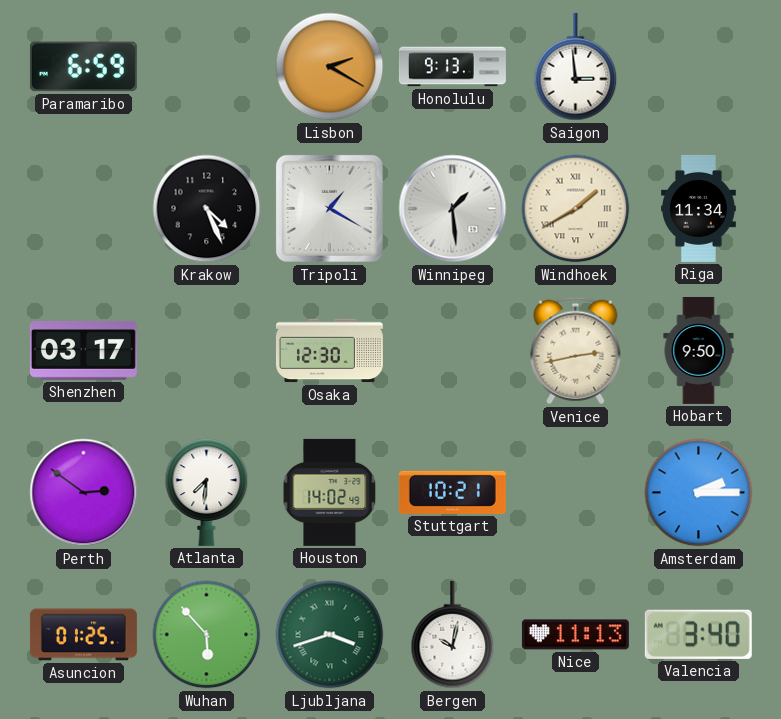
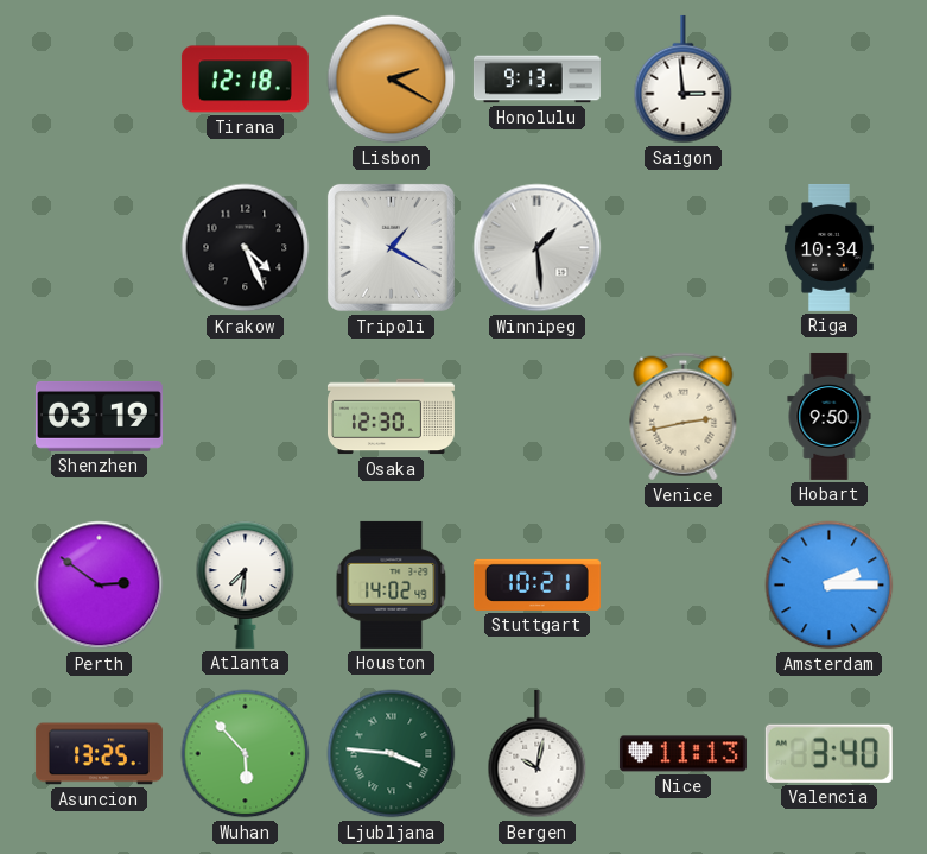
Paramaribo: 6:59 -> none
Tirana: none -> 12:18
Windhoek: 1:40 -> none
Riga: 11:34 -> 10:34
Shenzhen: 03:17 -> 03:19
Asuncion: 01:25 -> 13:25
Ljubljana: 3:42 -> 3:46
